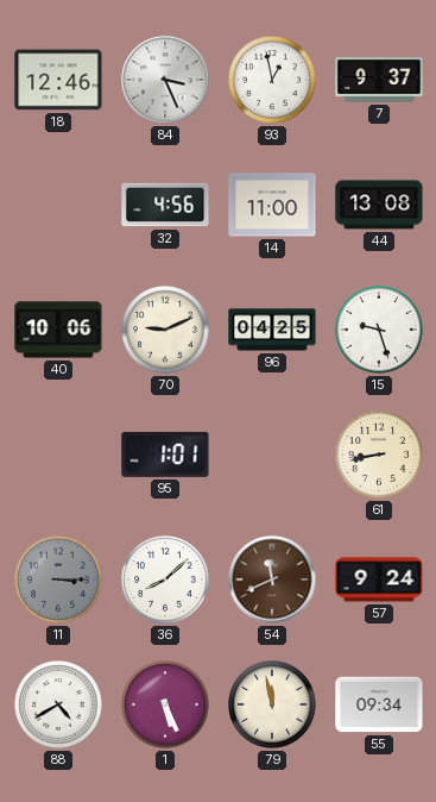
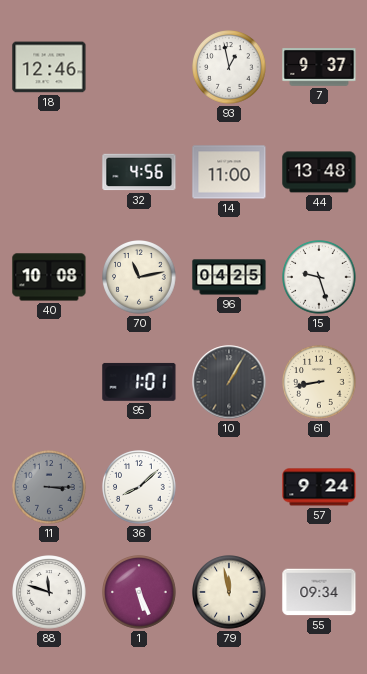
84: 3:26 -> none
44: 13:08 -> 13:48
40: 10:06 -> 10:08
70: 9:11 -> 11:13
10: none -> 1:05
54: 11:41 -> none
88: 4:40 -> 11:48
